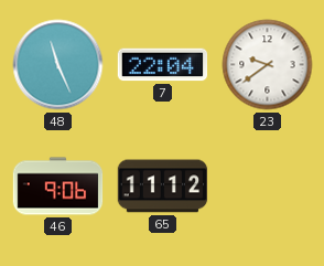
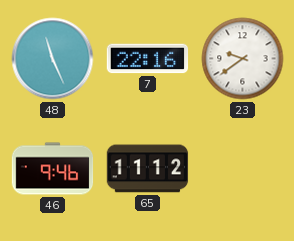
7: 22:04 -> 22:16
46: 9:06 -> 9:46
